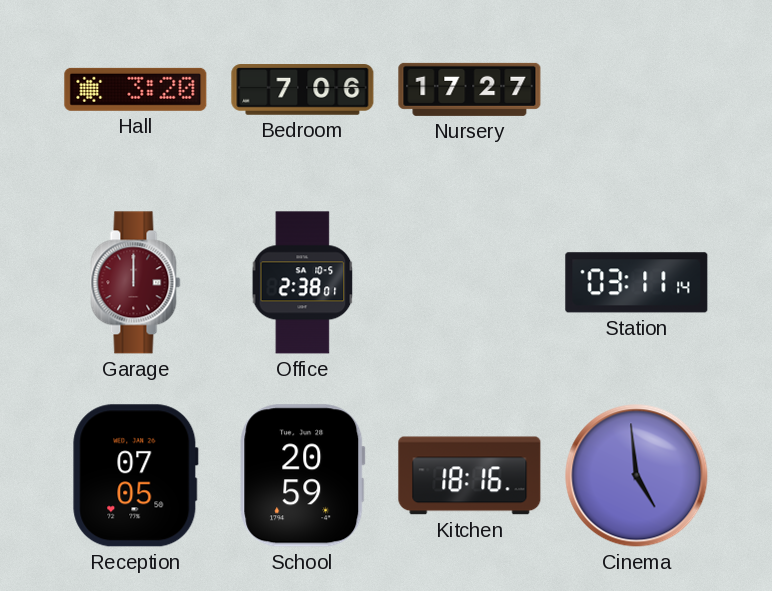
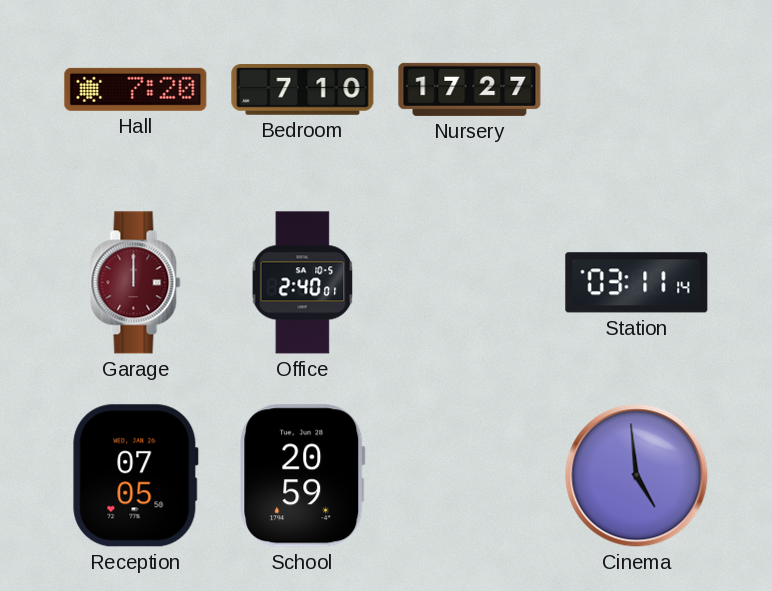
Hall: 3:20 -> 7:20
Bedroom: 7:06 -> 7:10
Office: 2:38 -> 2:40
Kitchen: 18:16 -> none
